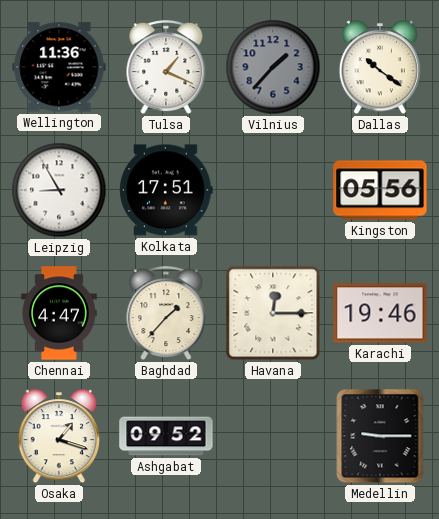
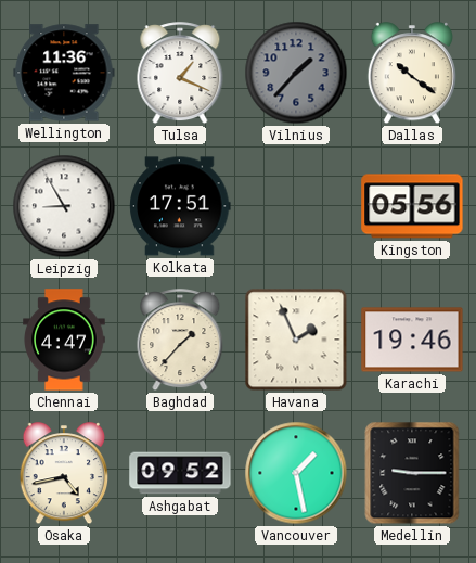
Havana: 12:15 -> 1:56
Osaka: 1:18 -> 4:43
Vancouver: none -> 1:28
